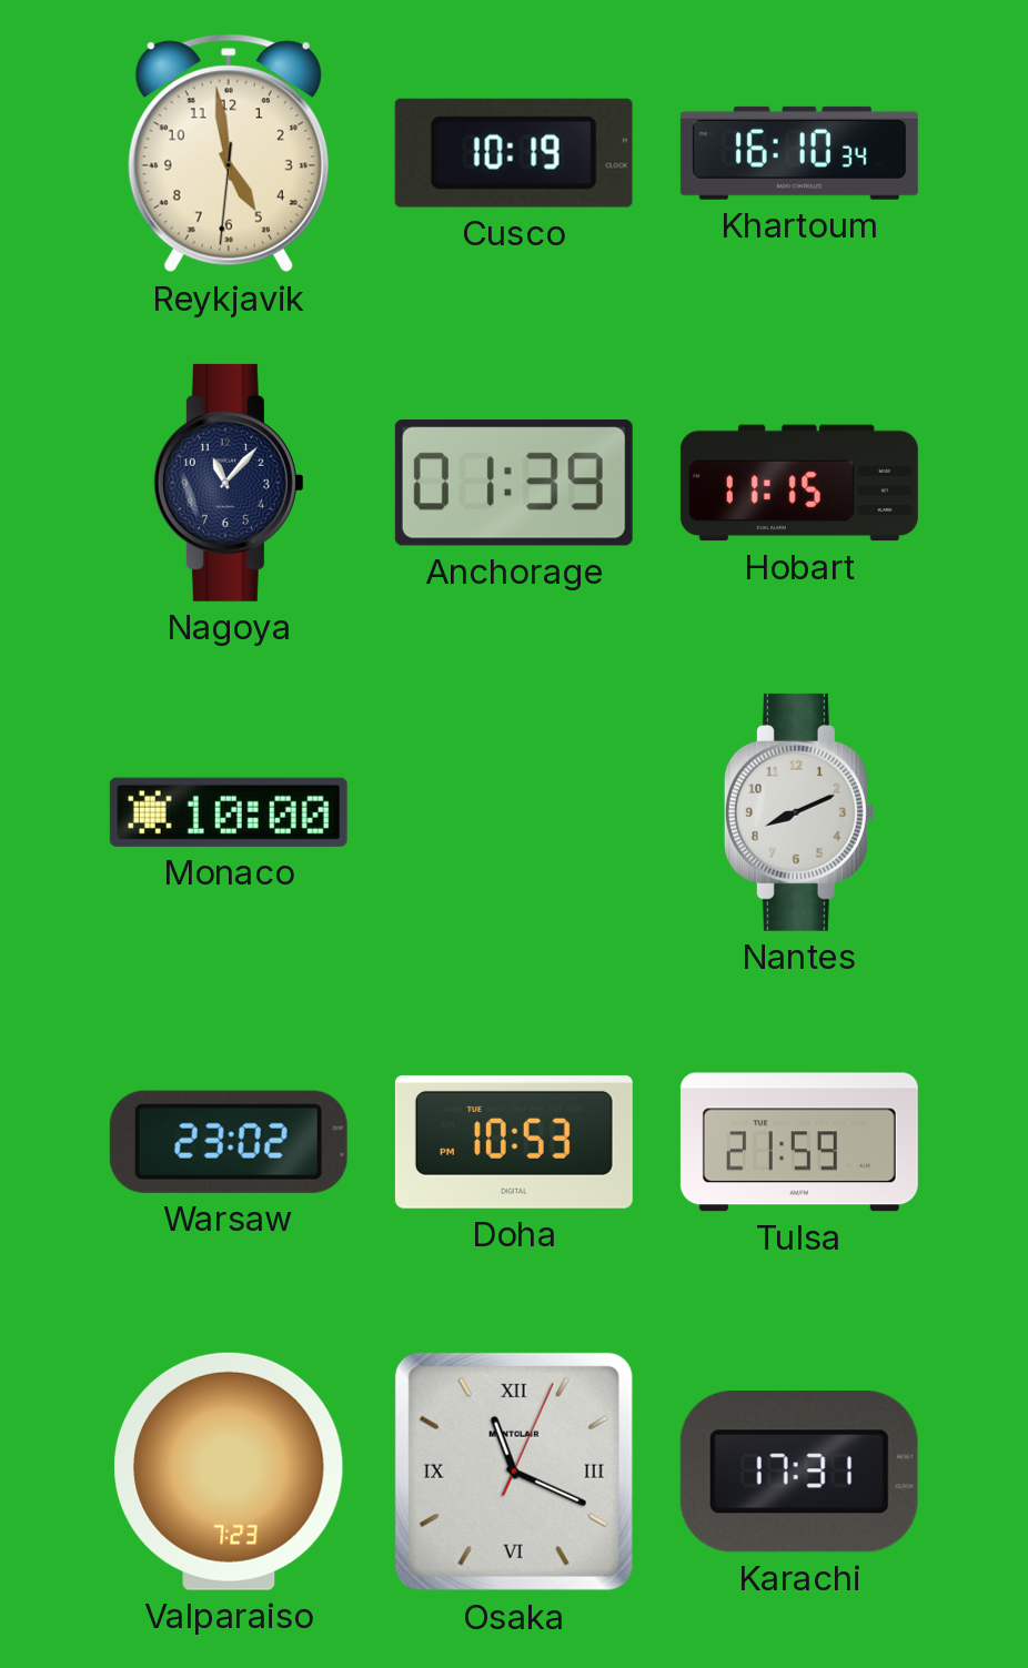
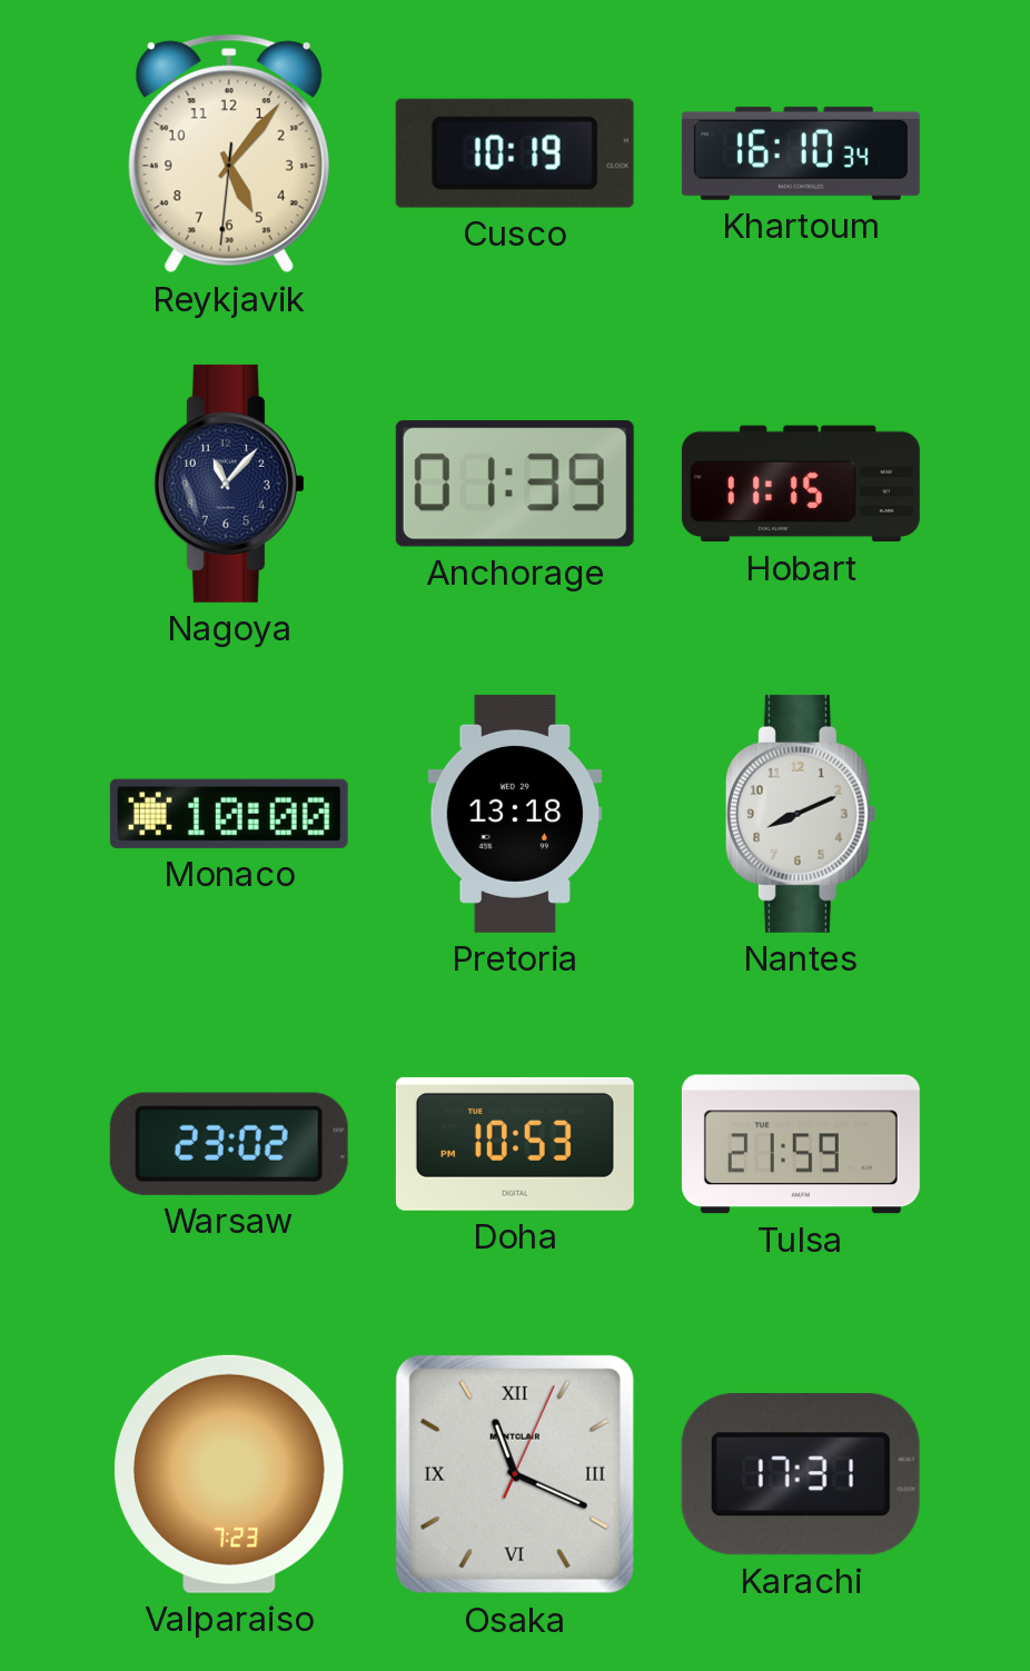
Reykjavik: 4:58 -> 5:06
Pretoria: none -> 13:18
